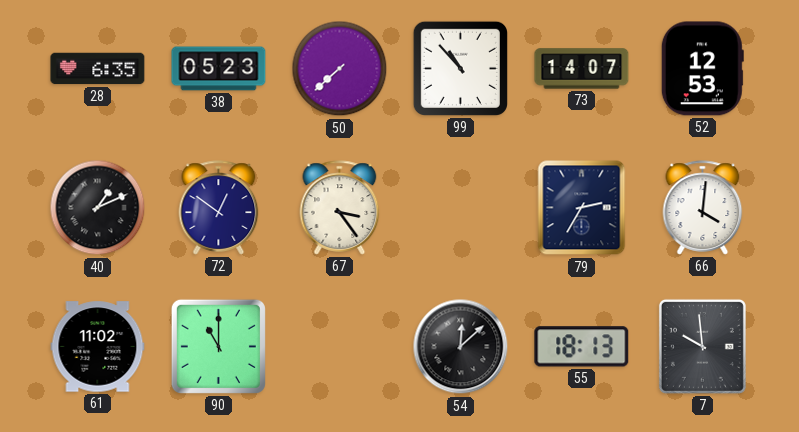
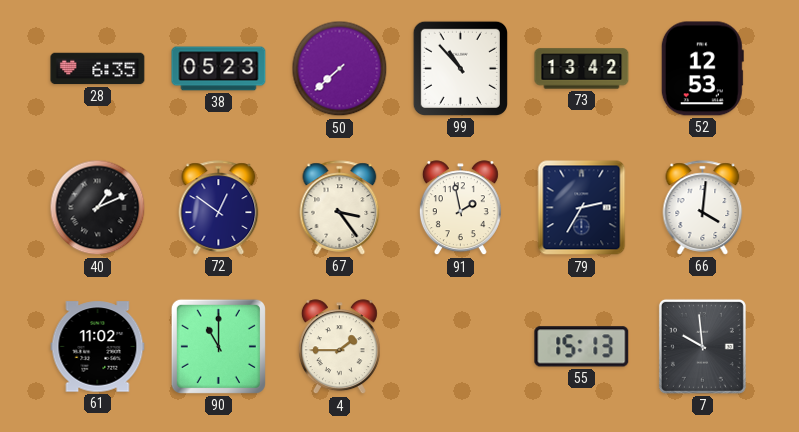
73: 14:07 -> 13:42
91: none -> 1:58
4: none -> 1:45
54: 12:08 -> none
55: 18:13 -> 15:13
